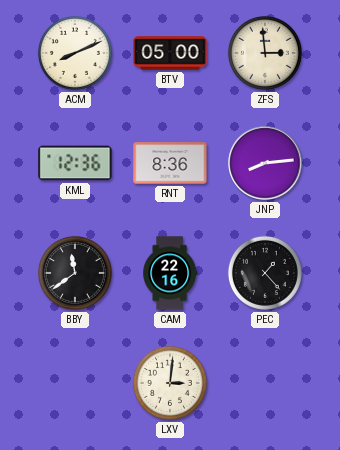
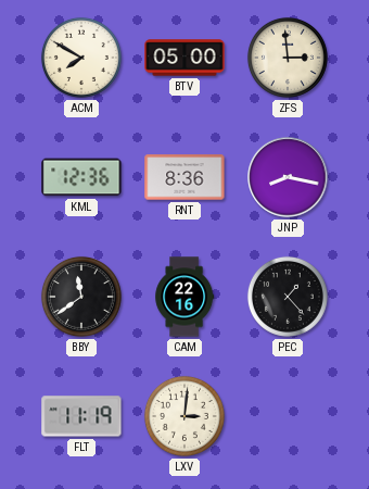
ACM: 8:11 -> 7:50
JNP: 8:14 -> 8:17
FLT: none -> 11:19
